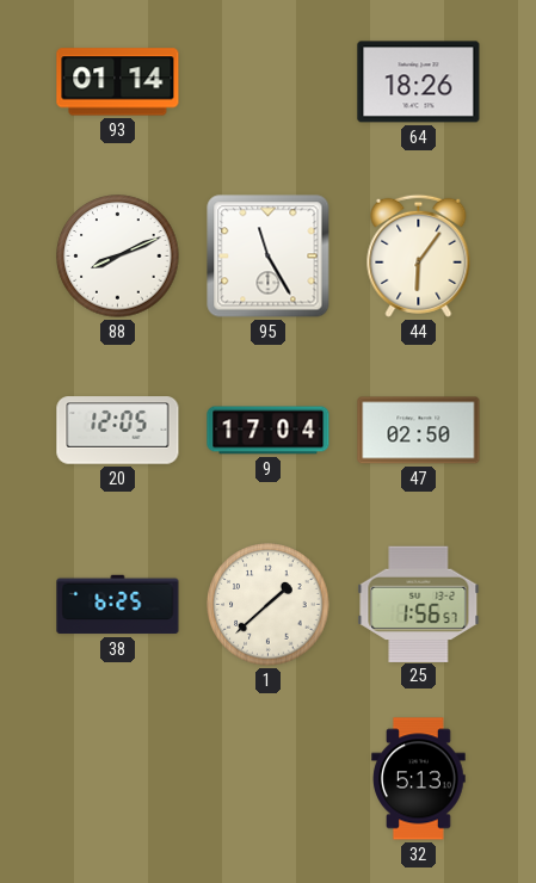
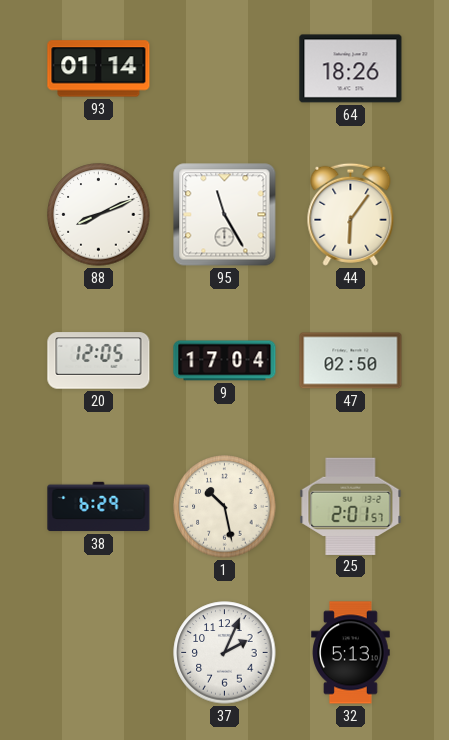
38: 6:25 -> 6:29
1: 1:38 -> 10:28
25: 1:56 -> 2:01
37: none -> 2:04
